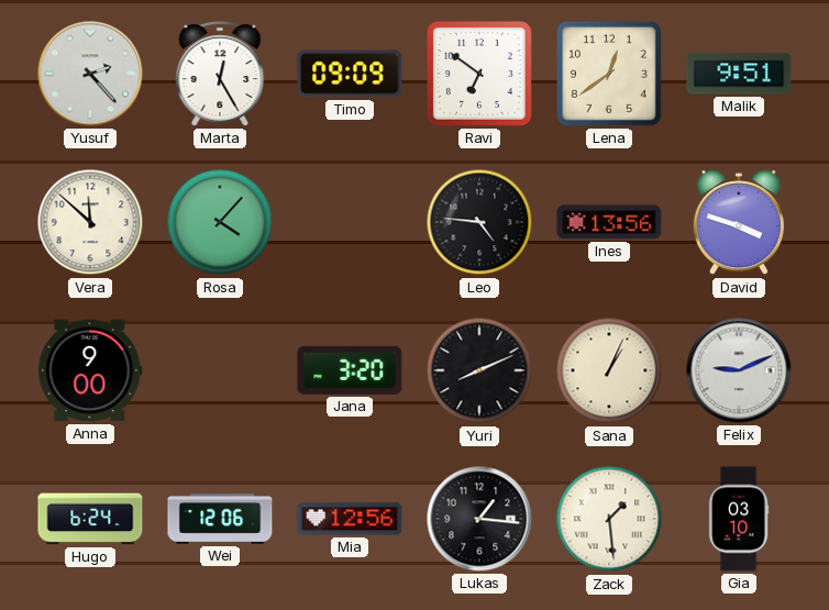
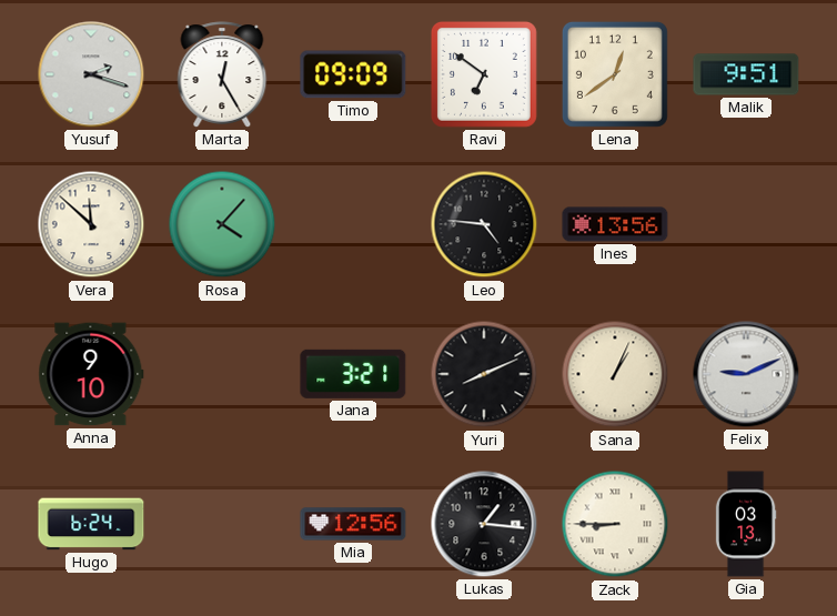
Yusuf: 2:23 -> 2:18
David: 3:48 -> none
Anna: 9:00 -> 9:10
Jana: 3:20 -> 3:21
Wei: 12:06 -> none
Zack: 1:29 -> 8:45
Gia: 03:10 -> 03:13
